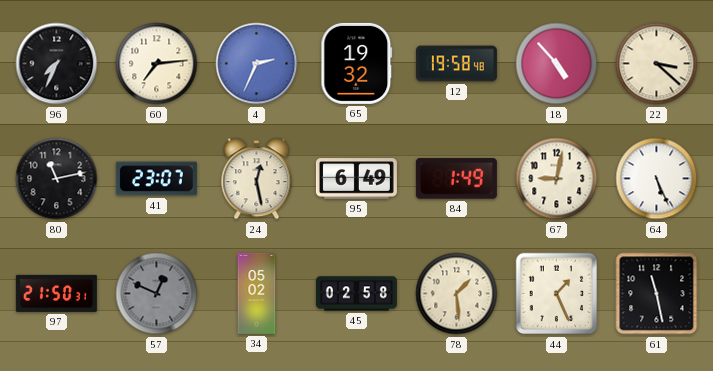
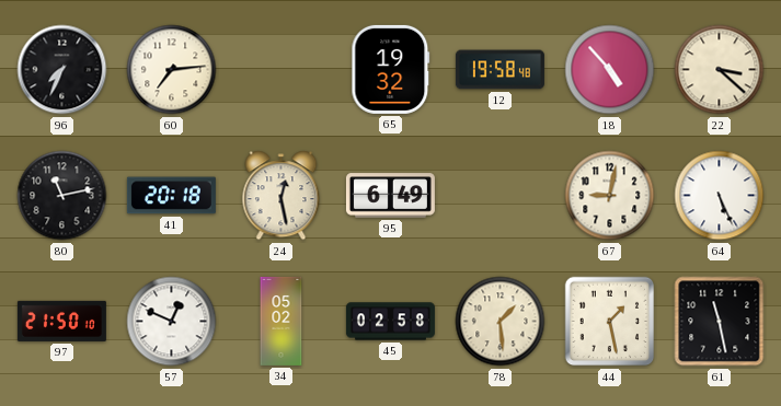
4: 2:34 -> none
41: 23:07 -> 20:18
84: 1:49 -> none
97: 21:50:31 -> 21:50:10
57 dial: grey -> white
44: 1:26 -> 1:28
